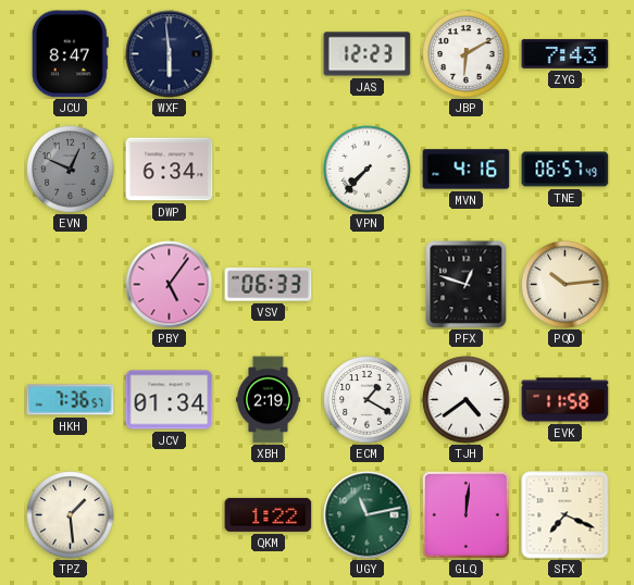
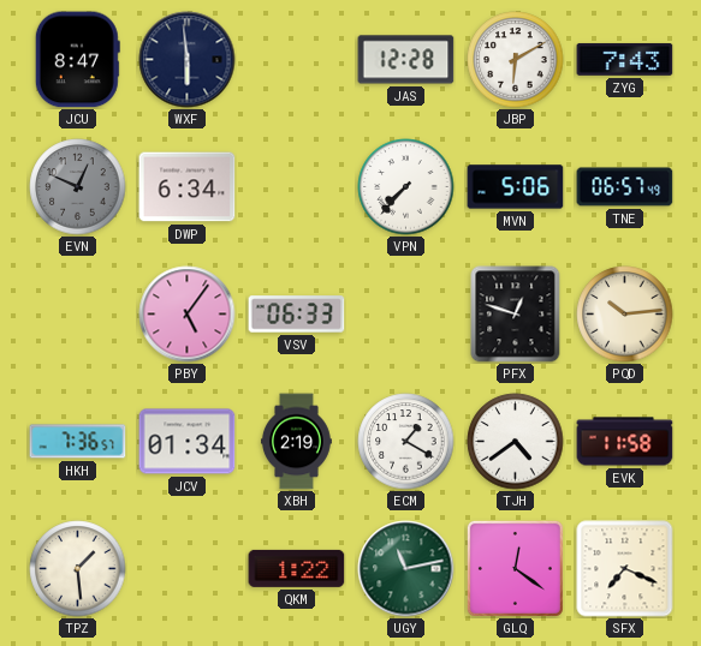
JAS: 12:23 -> 12:28
MVN: 4:16 -> 5:06
GLQ: 12:01 -> 12:21
